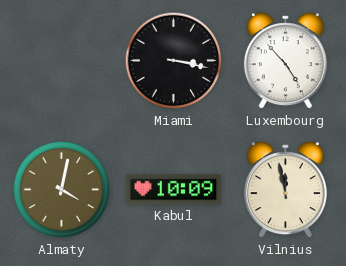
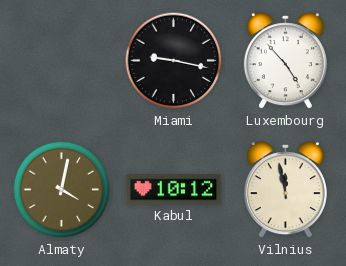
Miami: 3:17 -> 9:17
Kabul: 10:09 -> 10:12
